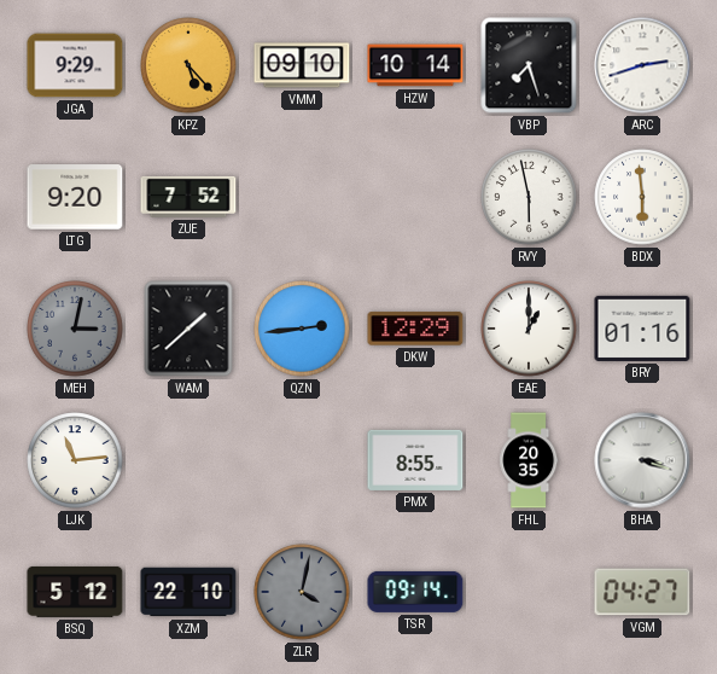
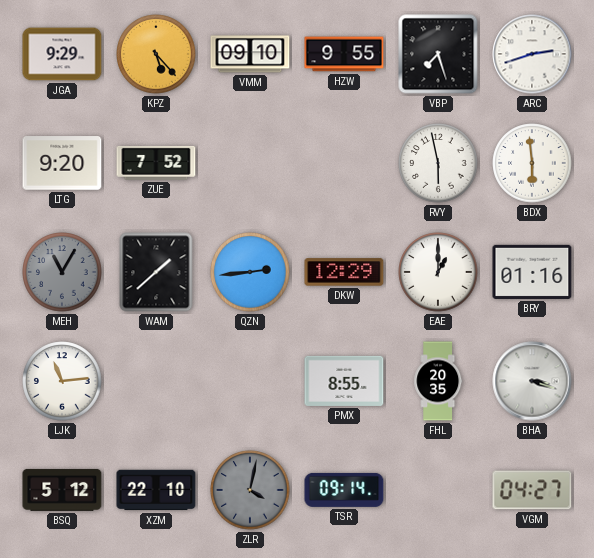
HZW: 10:14 -> 9:55
MEH: 3:02 -> 11:05
